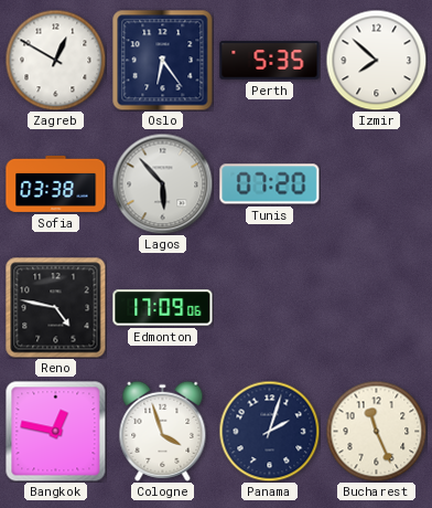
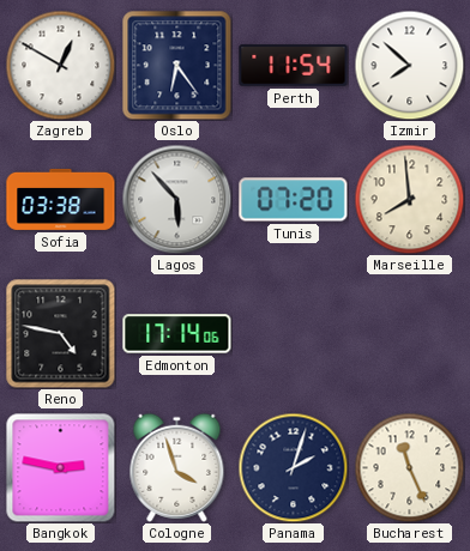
Perth: 5:35 -> 11:54
Marseille: none -> 7:59
Edmonton: 17:09 -> 17:14
Bangkok: 12:47 -> 2:47
